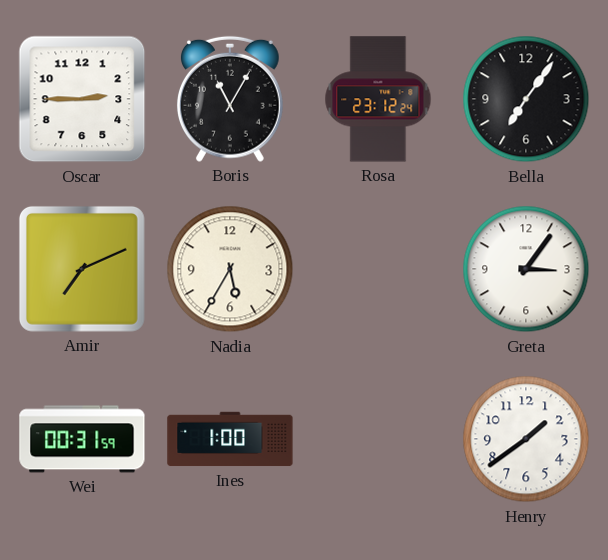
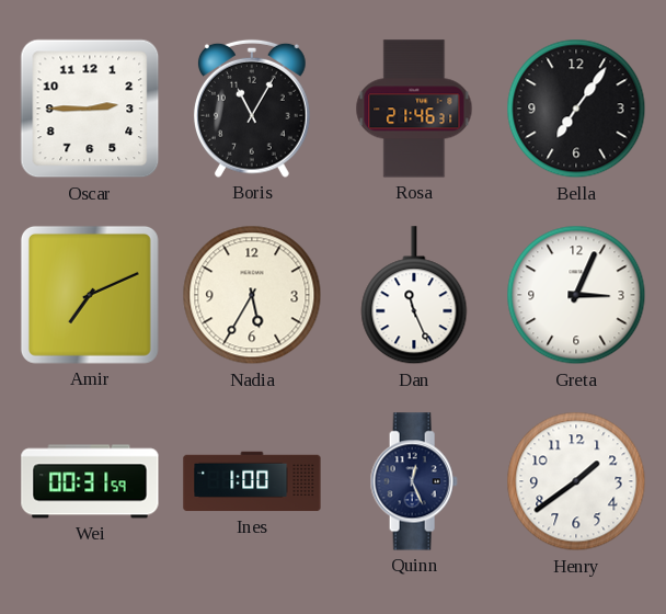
Rosa: 23:12 -> 21:46
Dan: none -> 11:26
Greta: 3:06 -> 3:04
Quinn: none -> 12:26
